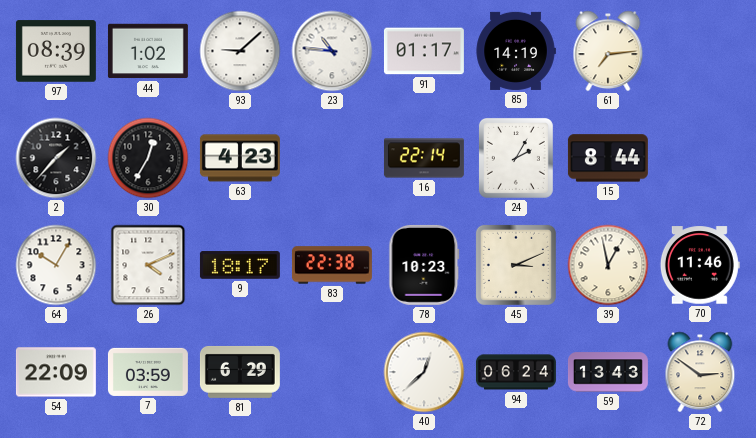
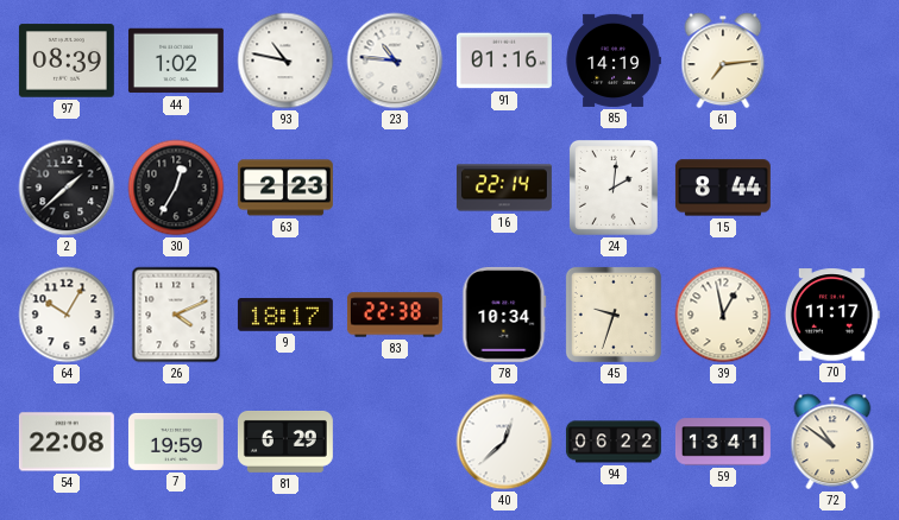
93: 9:08 -> 10:47
91: 01:17 -> 01:16
2: 1:37 -> 1:38
63: 4:23 -> 2:23
24: 2:05 -> 2:01
78: 10:23 -> 10:34
45: 3:11 -> 9:33
70: 11:46 -> 11:17
54: 22:09 -> 22:08
7: 03:59 -> 19:59
94: 06:24 -> 06:22
59: 13:43 -> 13:41
72: 2:51 -> 10:51
